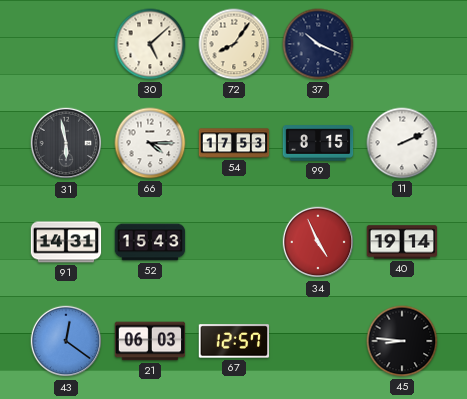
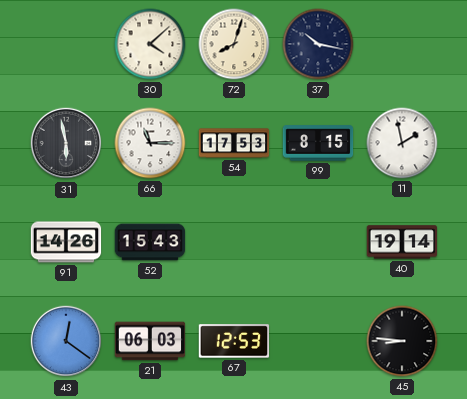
30: 5:08 -> 4:08
72: 8:06 -> 8:03
37: 10:19 -> 10:17
66: 4:15 -> 11:15
11: 2:11 -> 1:58
91: 14:31 -> 14:26
34: 4:56 -> none
67: 12:57 -> 12:53
